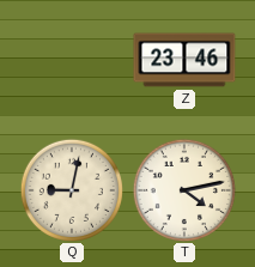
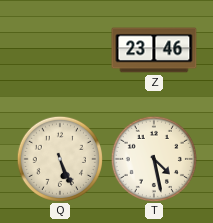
Q: 9:02 -> 5:26
T: 4:13 -> 4:28
